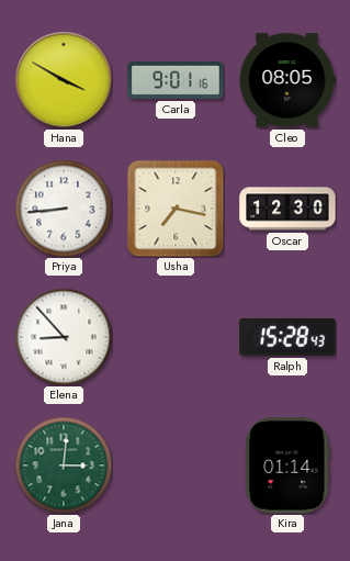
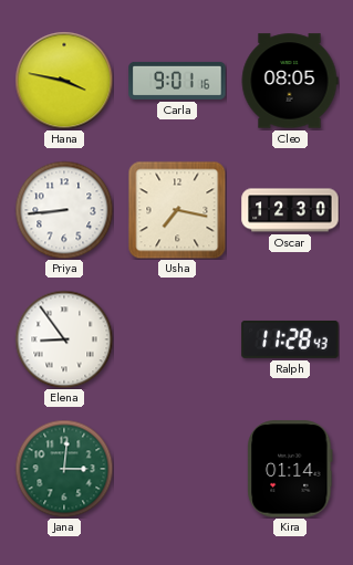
Hana: 3:50 -> 3:47
Elena: 8:53 -> 8:54
Ralph: 15:28 -> 11:28
